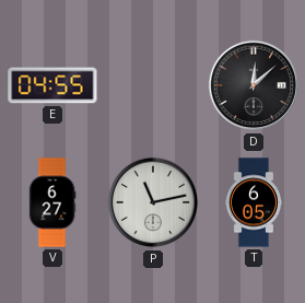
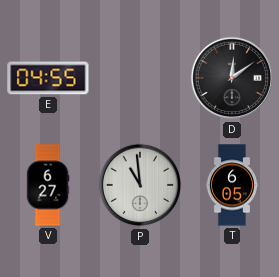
D: 12:08 -> 12:09
P: 11:13 -> 10:59
